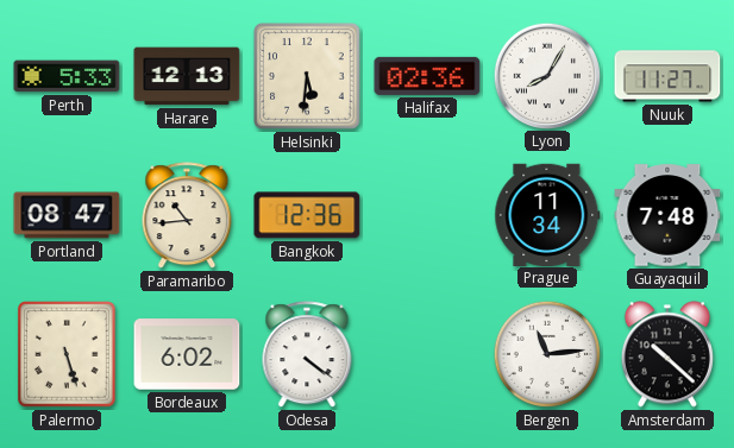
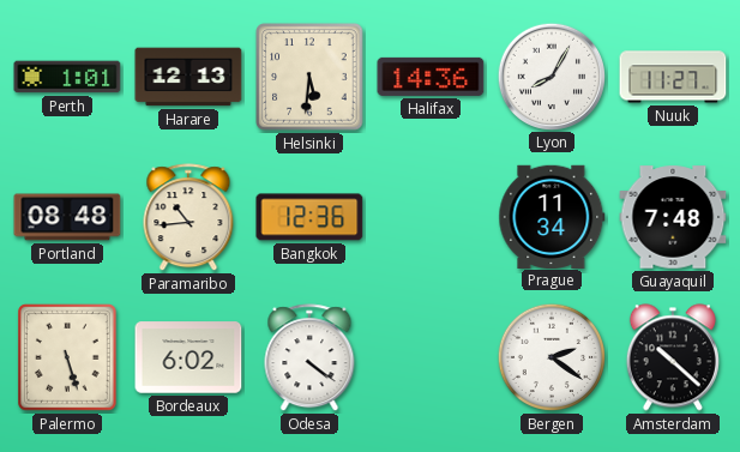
Perth: 5:33 -> 1:01
Halifax: 02:36 -> 14:36
Portland: 08:47 -> 08:48
Bergen: 11:14 -> 2:21
